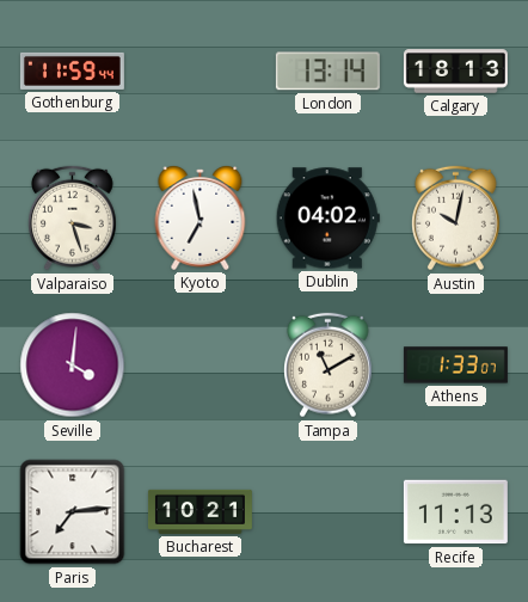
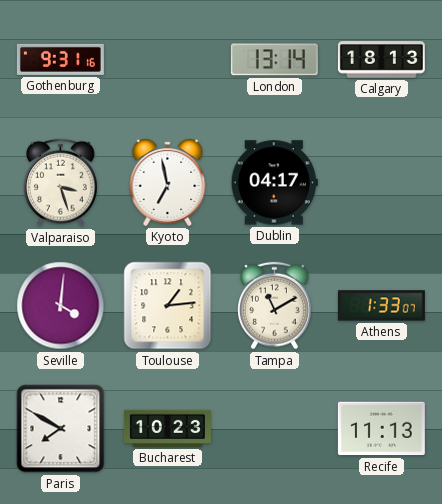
Gothenburg: 11:59 -> 9:31
Dublin: 04:02 -> 04:17
Austin: 10:02 -> none
Toulouse: none -> 1:14
Paris: 7:14 -> 7:50
Bucharest: 10:21 -> 10:23
